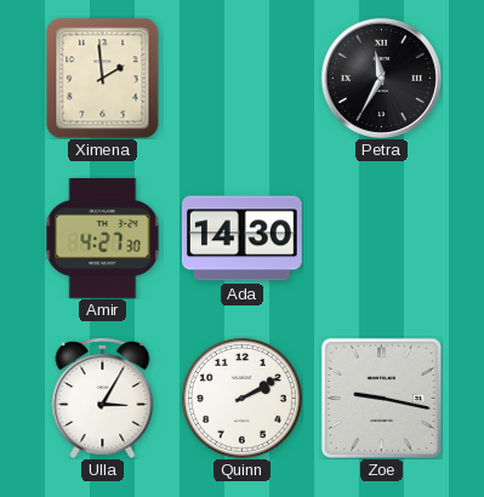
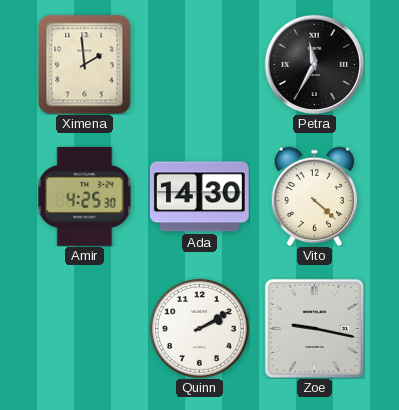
Amir: 4:27 -> 4:25
Vito: none -> 4:22
Ulla: 3:05 -> none
